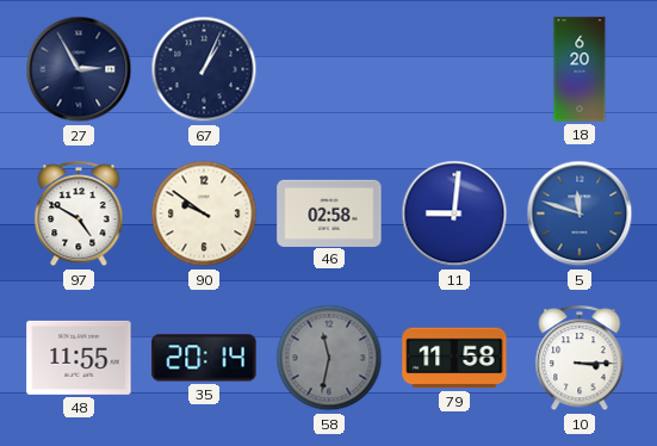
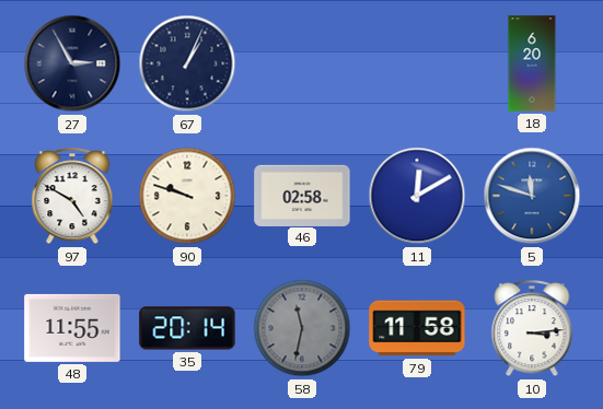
90: 9:51 -> 9:48
11: 9:01 -> 12:10
10: 3:15 -> 3:14
